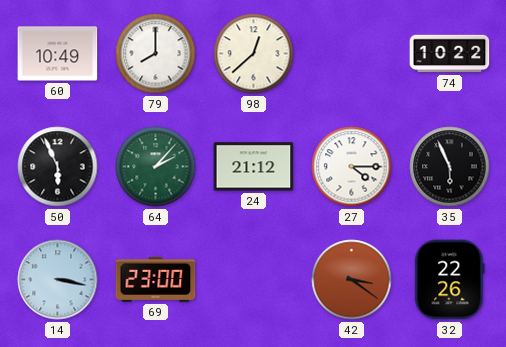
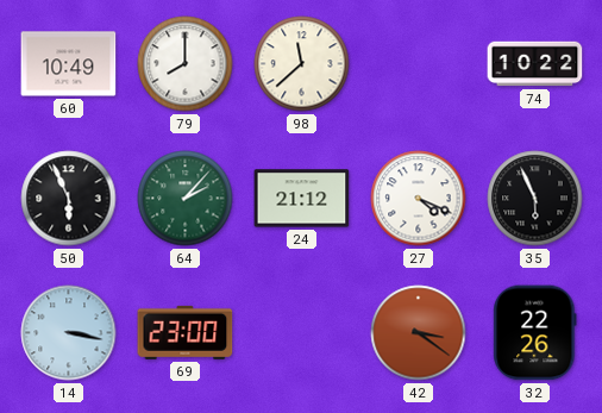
98: 12:38 -> 11:38
27: 4:15 -> 4:19
